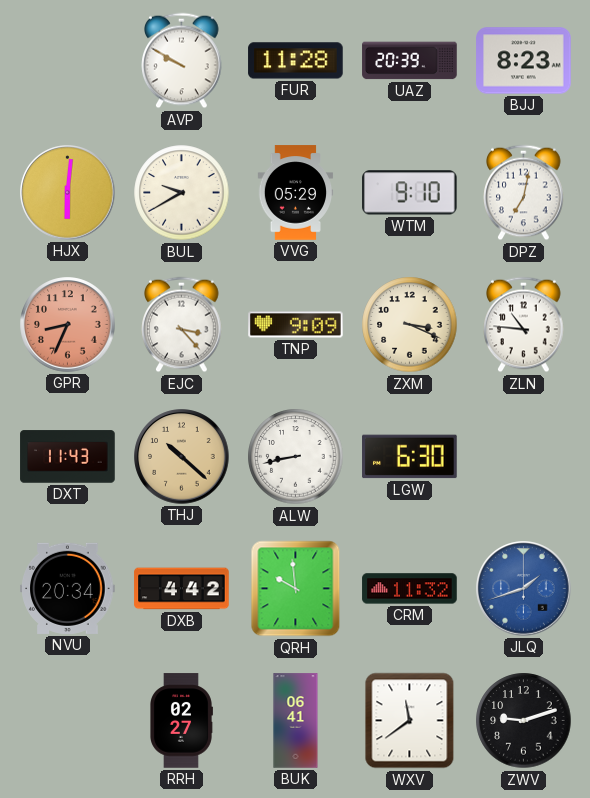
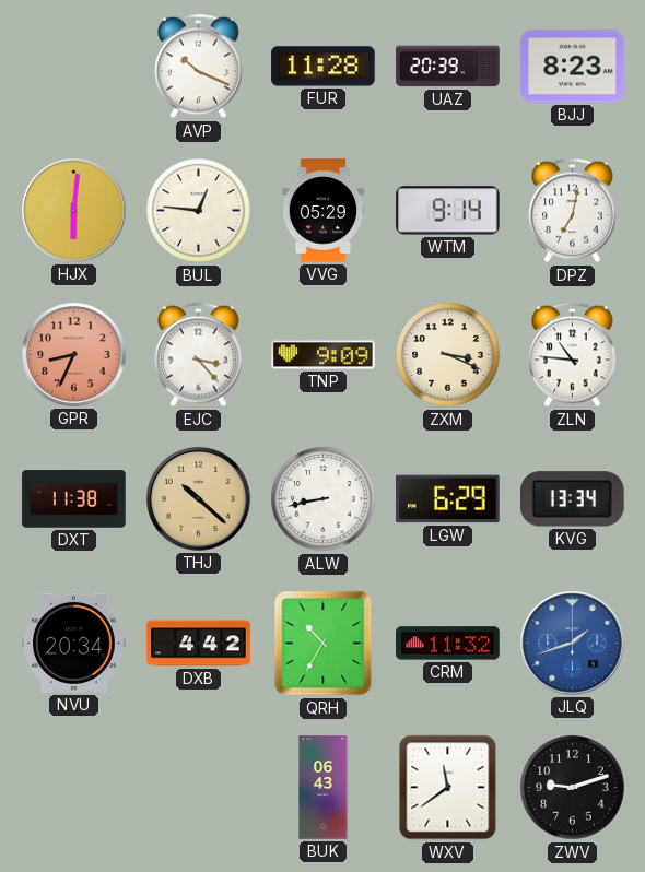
AVP: 9:50 -> 10:19
BUL: 9:40 -> 12:46
WTM: 9:10 -> 9:14
DXT: 11:43 -> 11:38
LGW: 6:30 -> 6:29
KVG: none -> 13:34
QRH: 9:59 -> 10:35
RRH: 02:27 -> none
BUK: 06:41 -> 06:43
